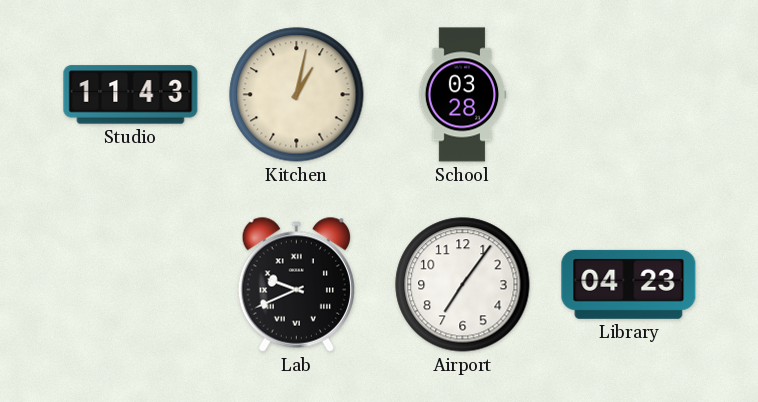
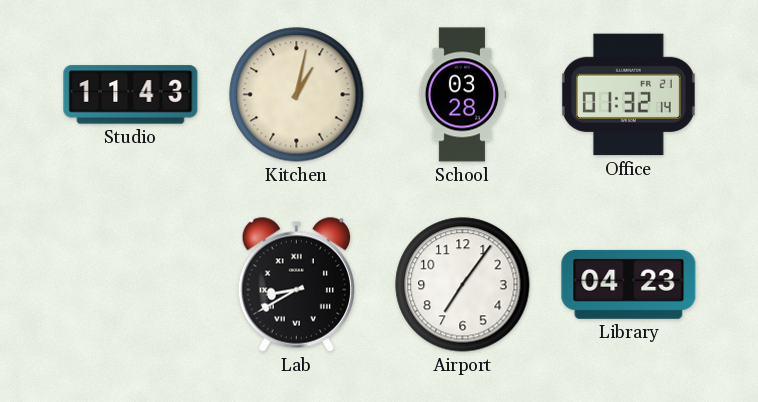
Office: none -> 01:32
Lab: 9:41 -> 8:40
